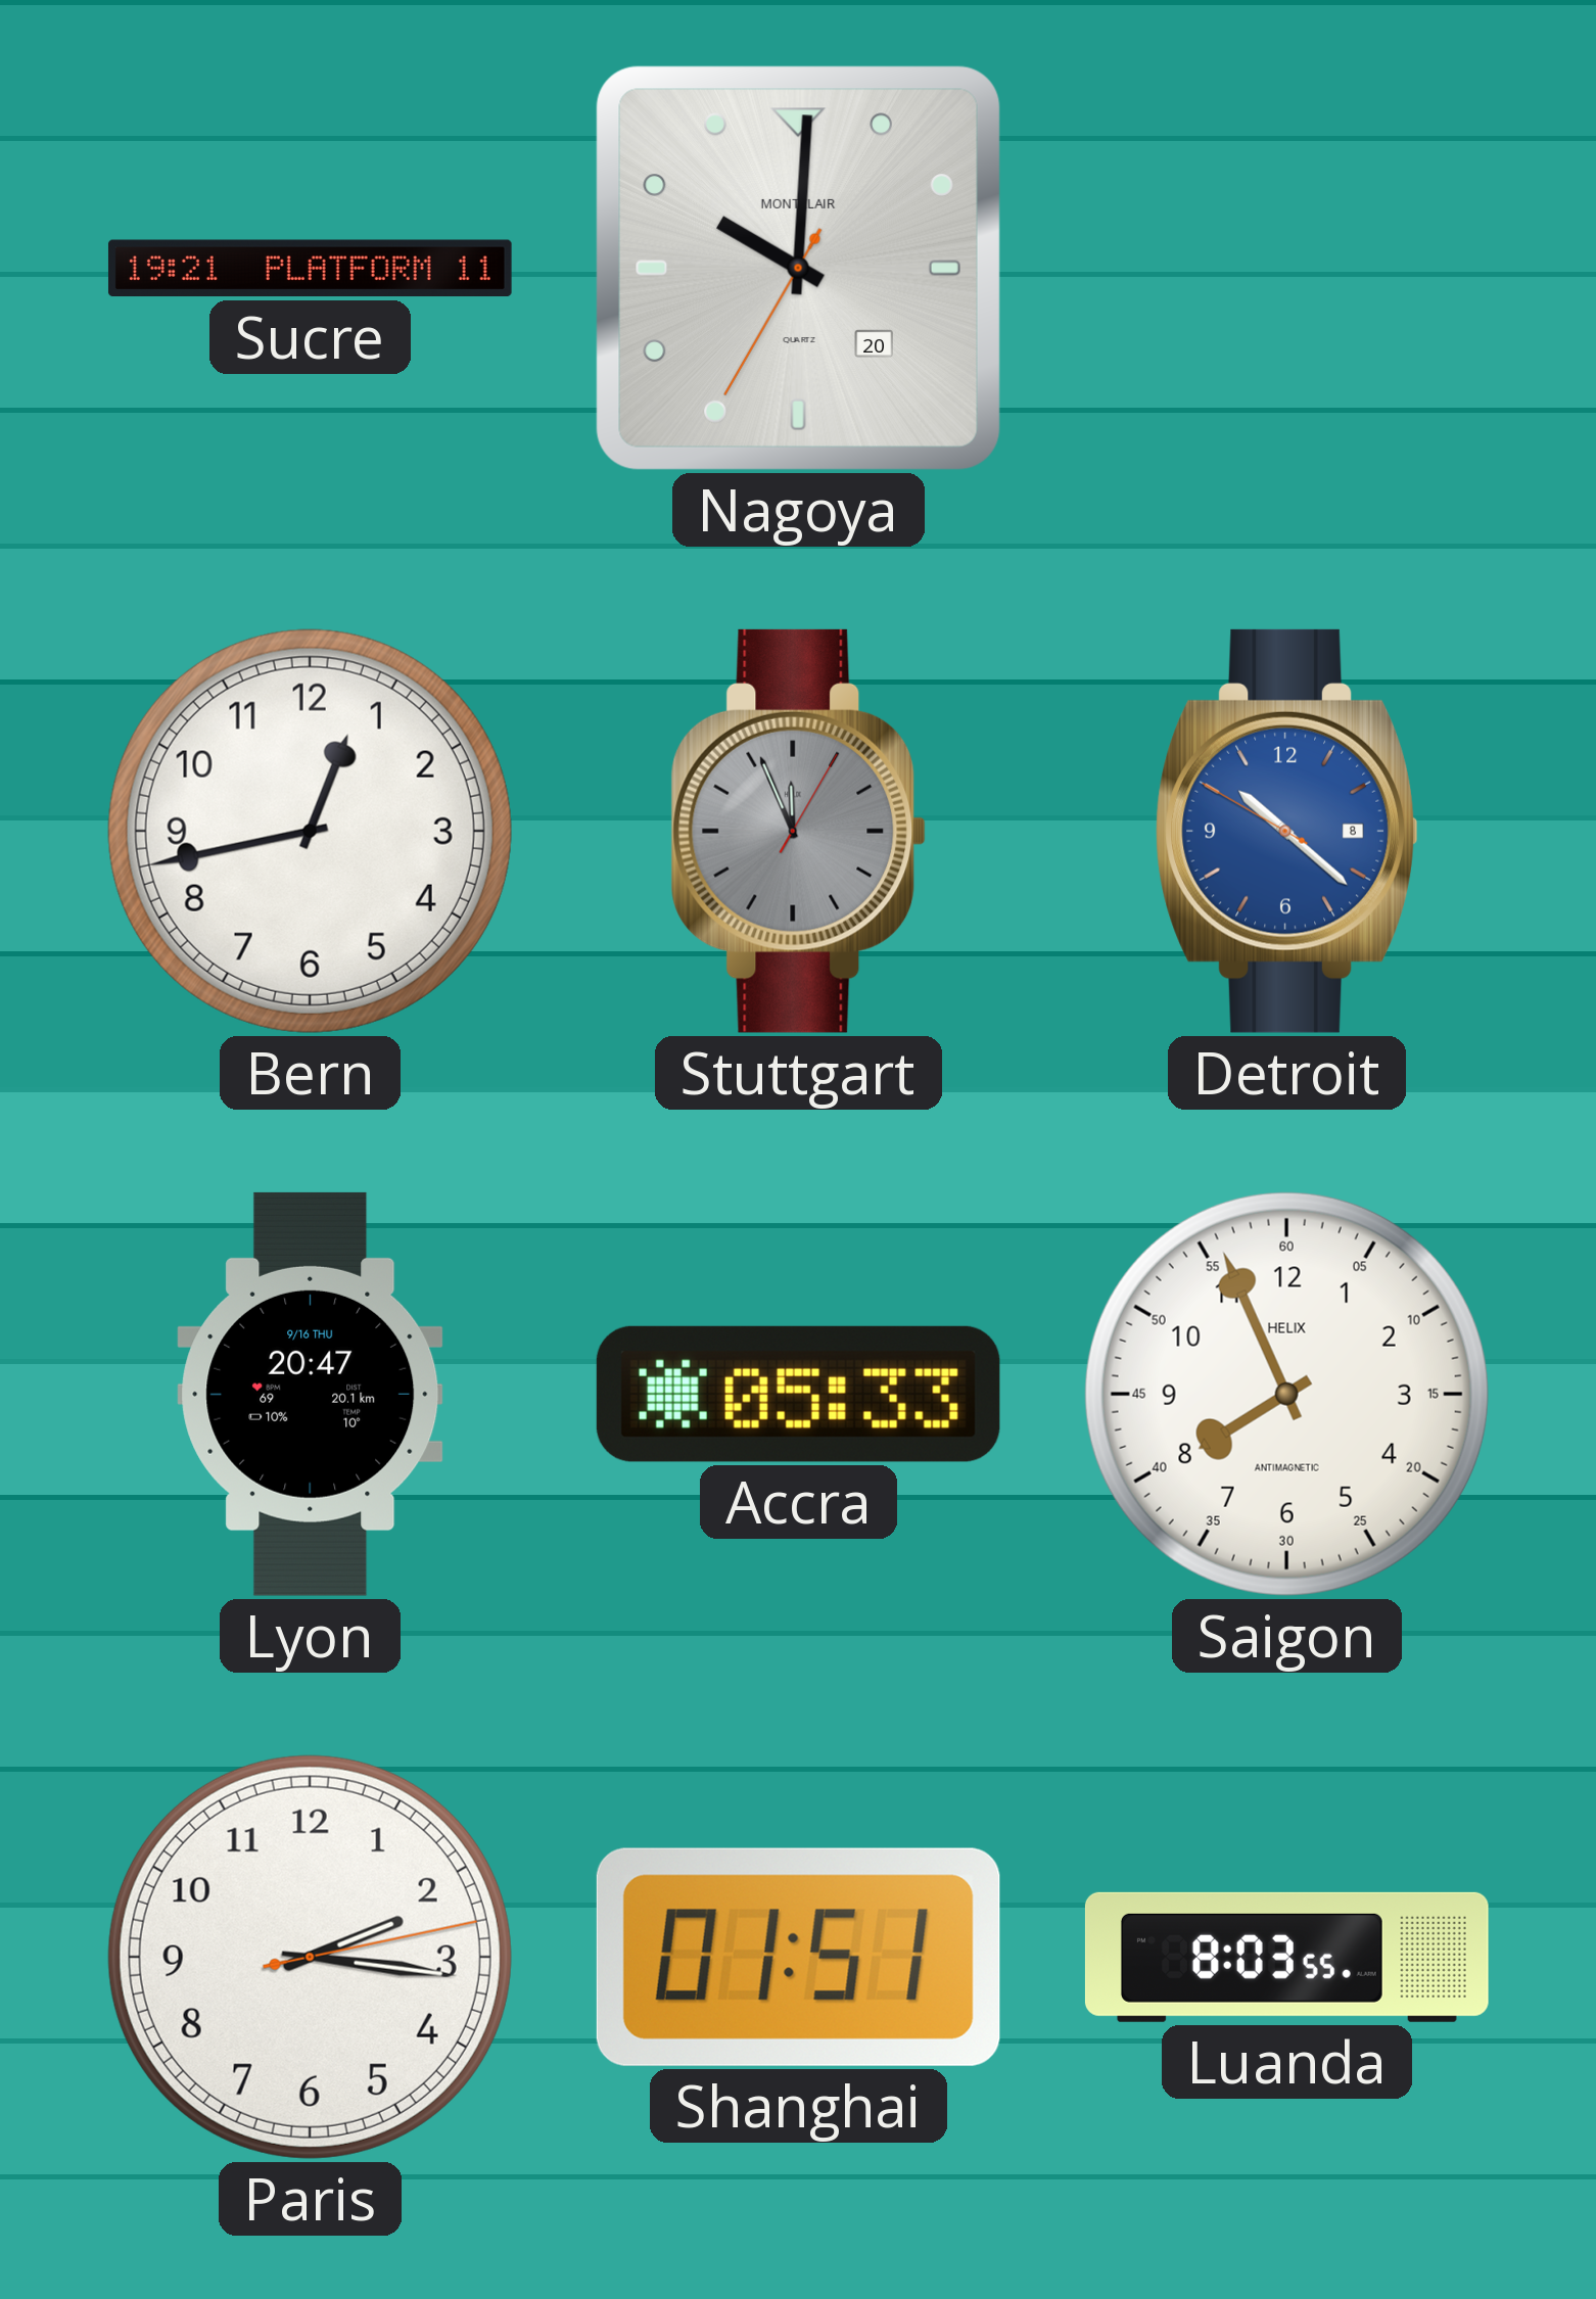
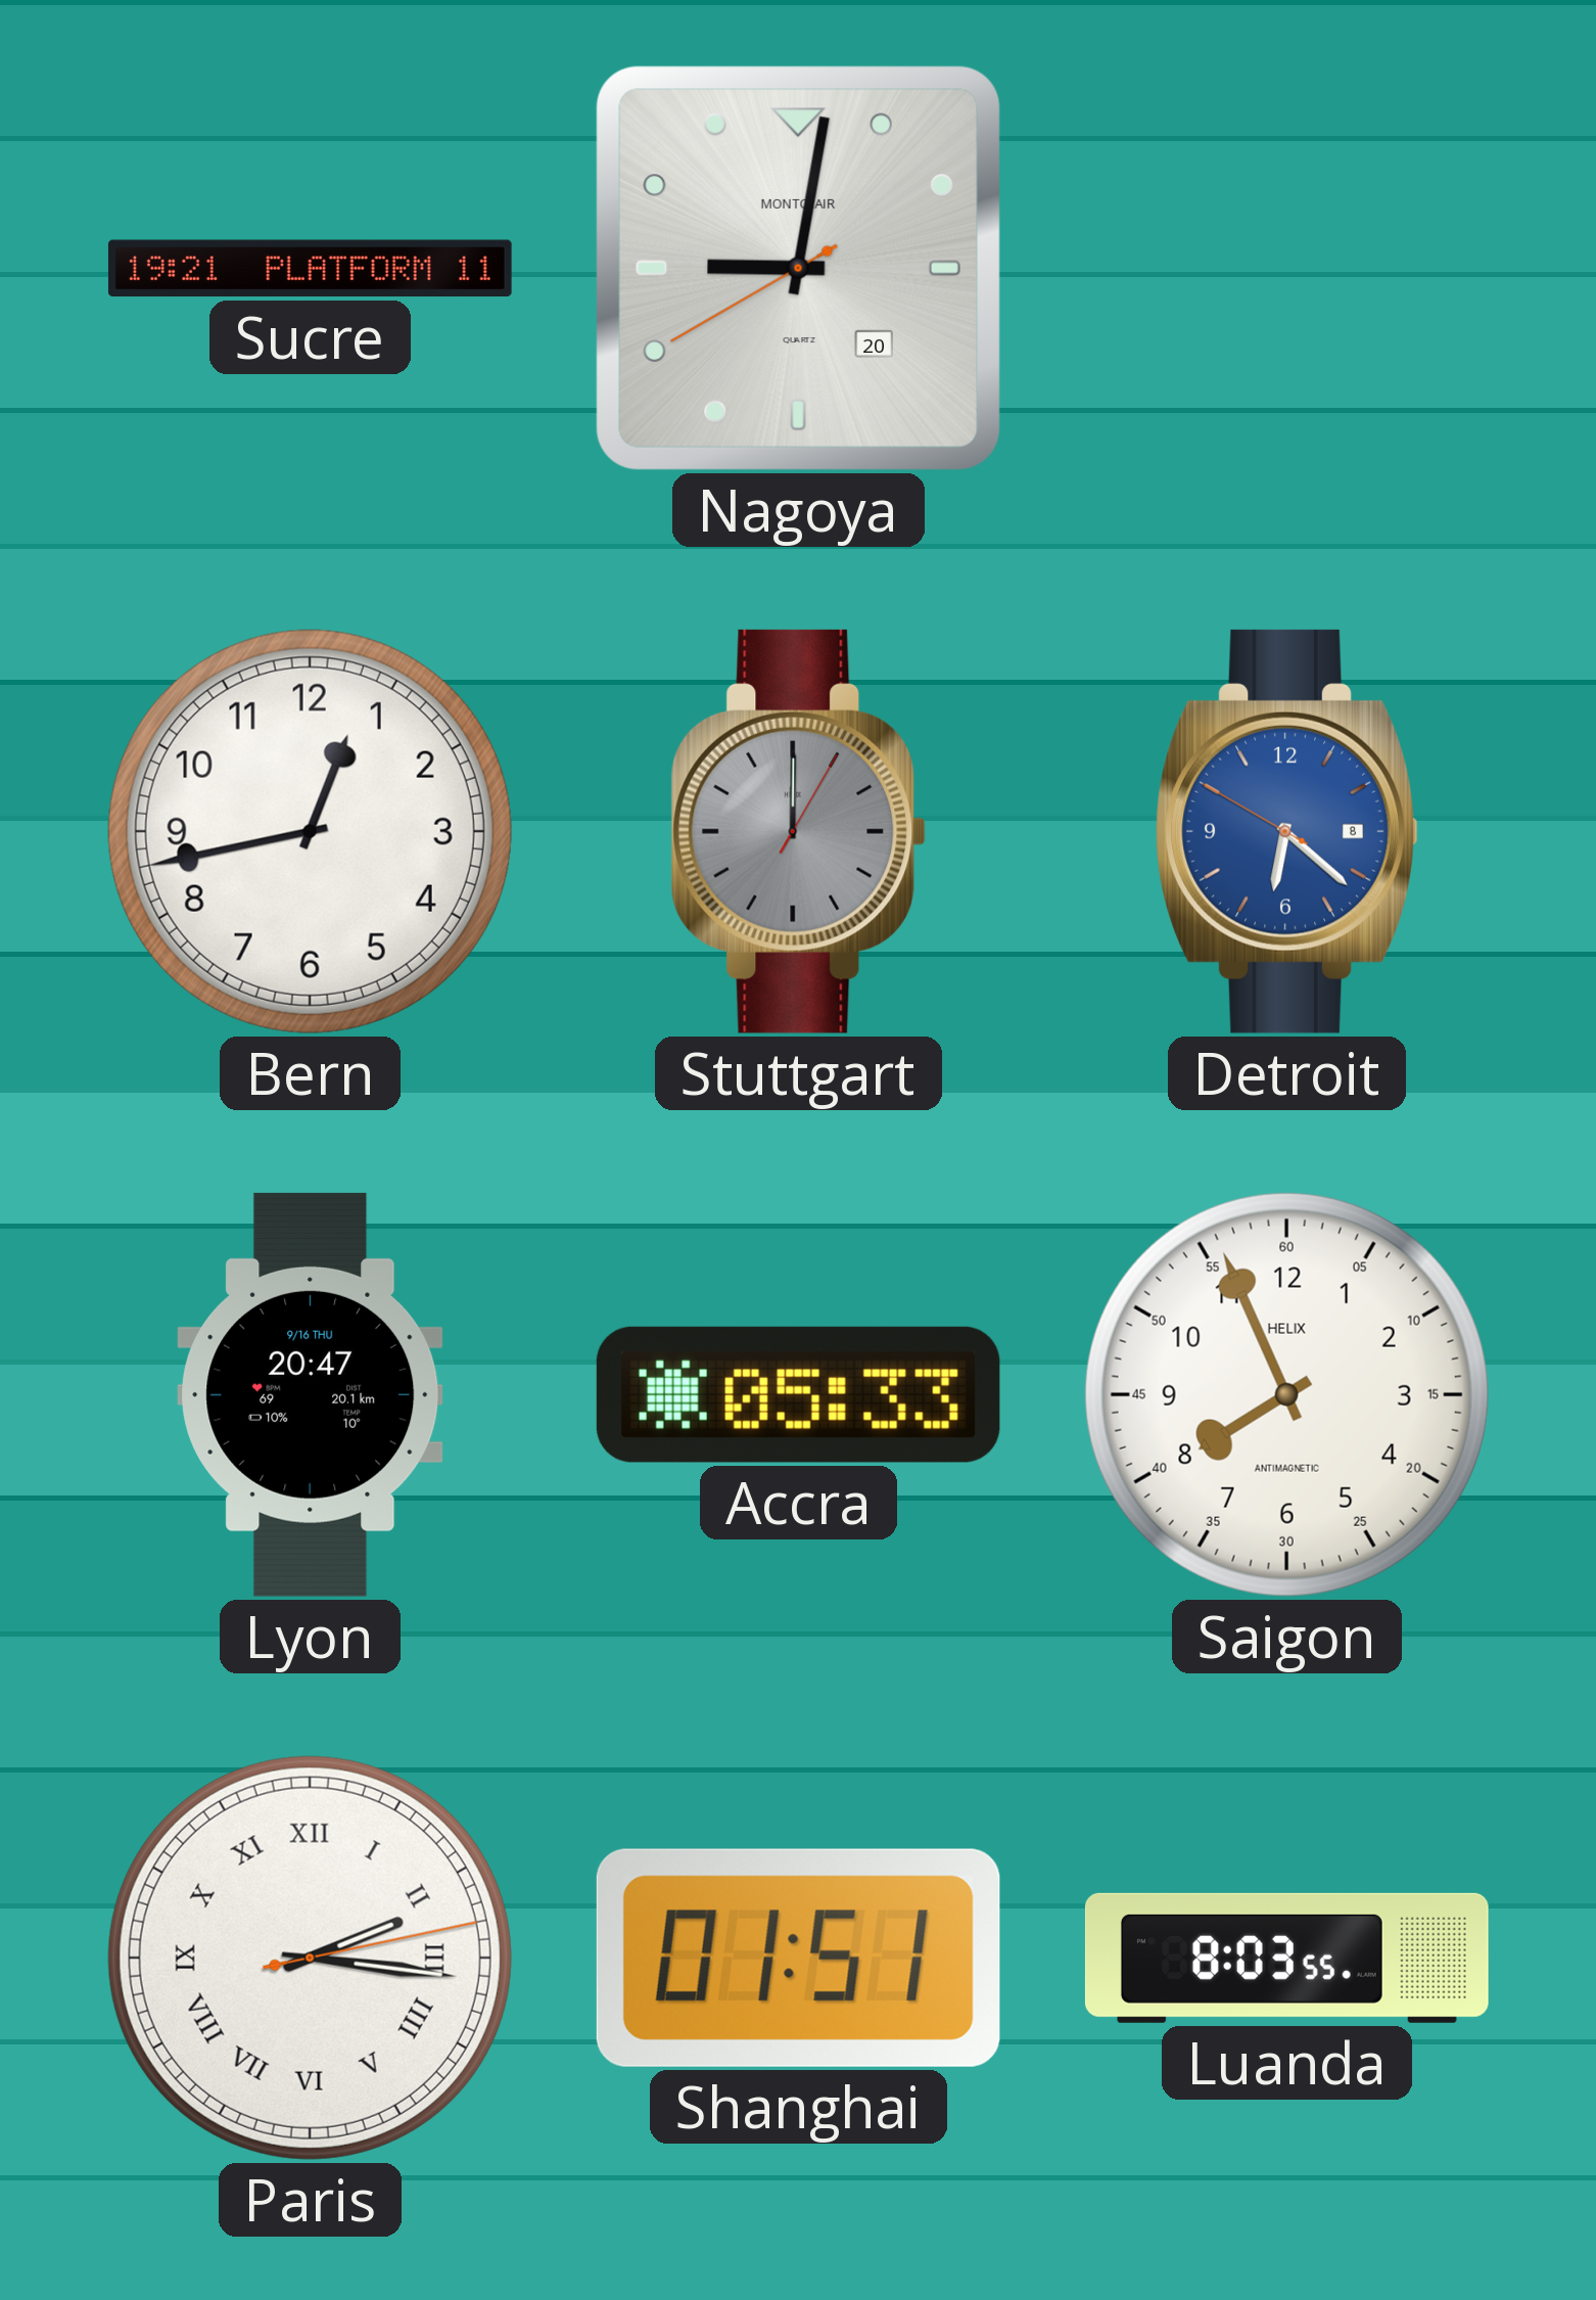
Nagoya: 10:00 -> 9:01
Stuttgart: 11:56 -> 12:00
Detroit: 10:21 -> 6:21
Paris numerals: Arabic -> Roman
